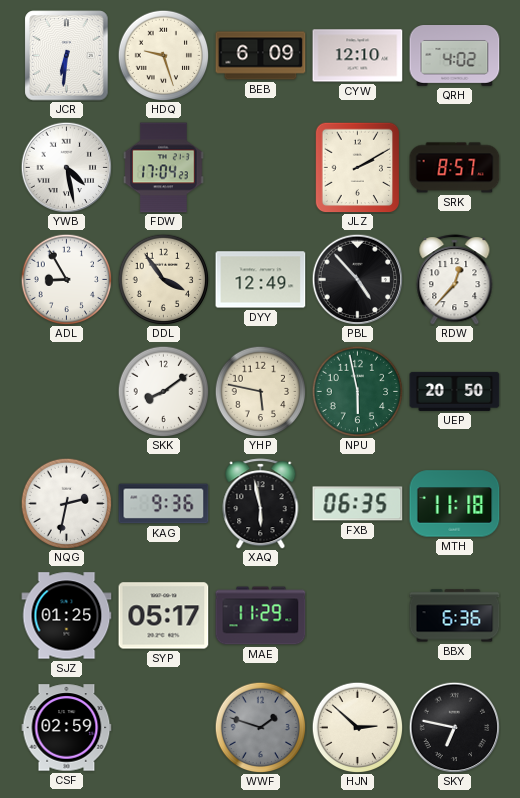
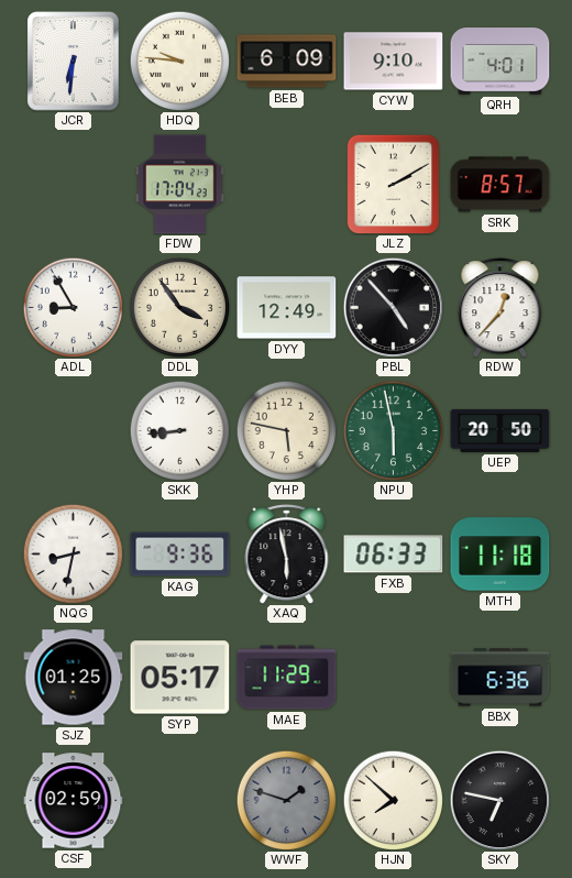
HDQ: 9:27 -> 9:46
CYW: 12:10 -> 9:10
QRH: 4:02 -> 4:01
YWB: 4:28 -> none
SKK: 8:09 -> 8:44
NQG: 2:32 -> 8:32
FXB: 06:35 -> 06:33
HJN: 2:52 -> 7:52
